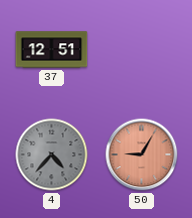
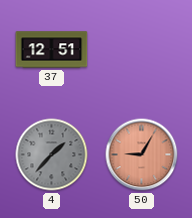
4: 4:37 -> 1:37
